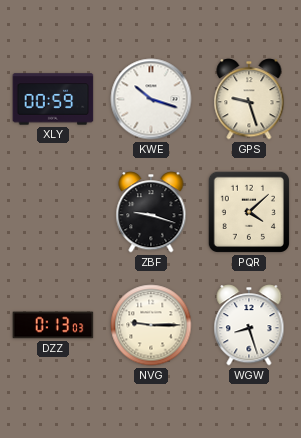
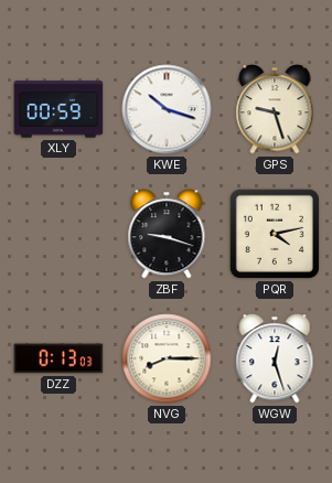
PQR: 4:08 -> 4:13
NVG: 9:15 -> 8:15
WGW: 8:27 -> 12:27
